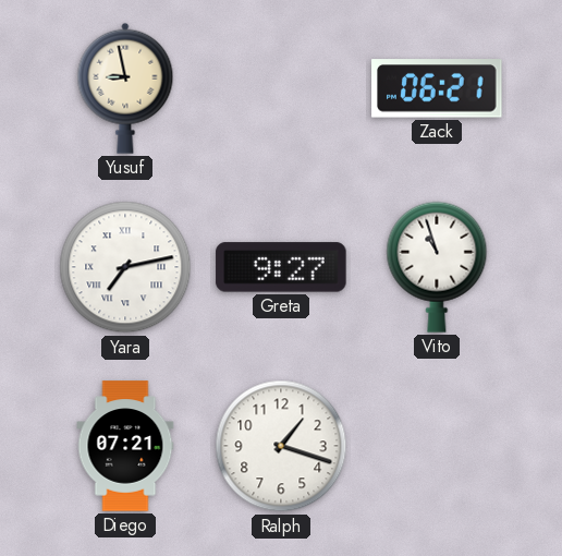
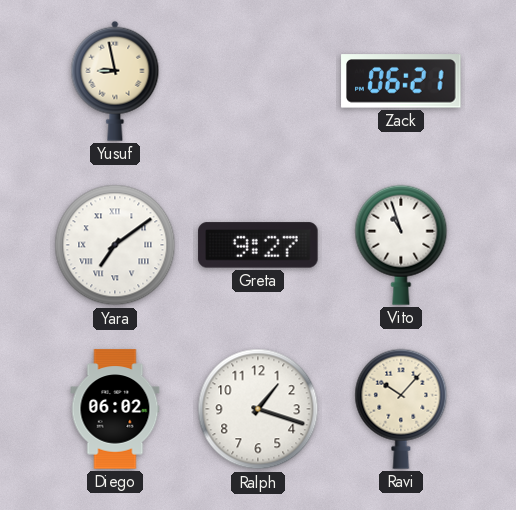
Yara: 7:13 -> 7:09
Diego: 07:21 -> 06:02
Ravi: none -> 10:07
